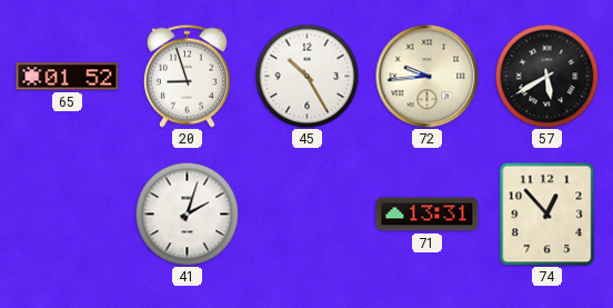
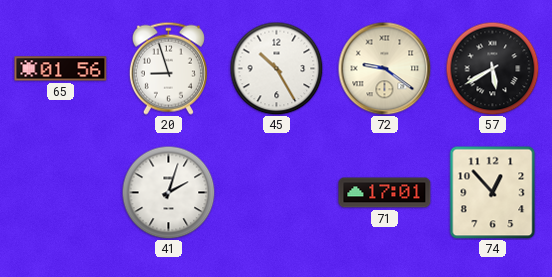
65: 01:52 -> 01:56
72: 9:44 -> 9:21
71: 13:31 -> 17:01
